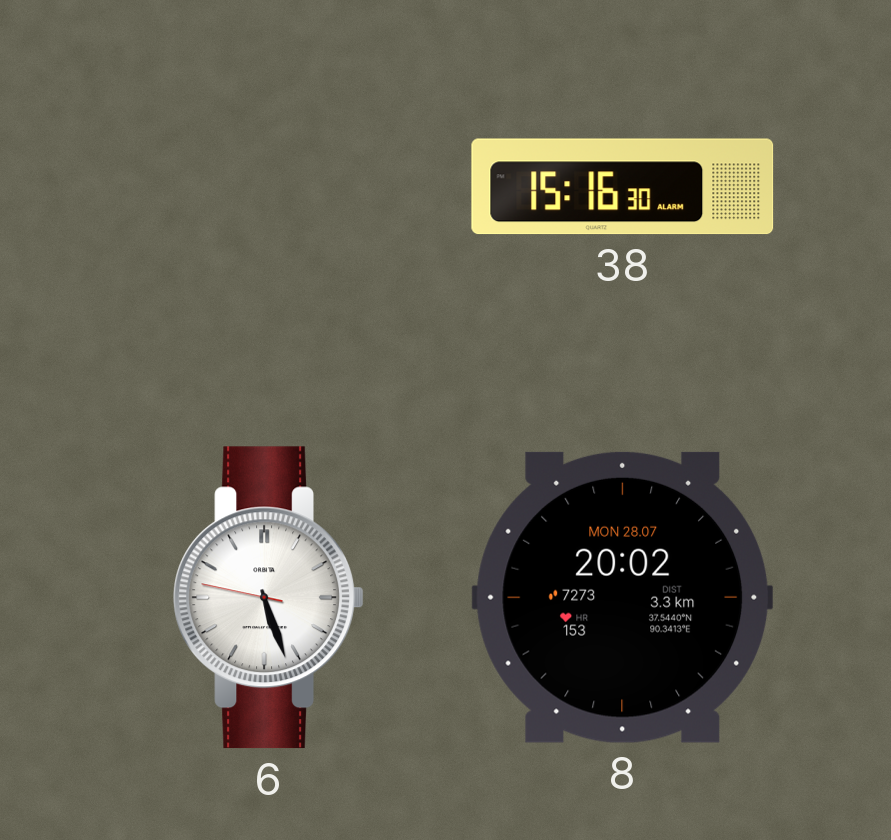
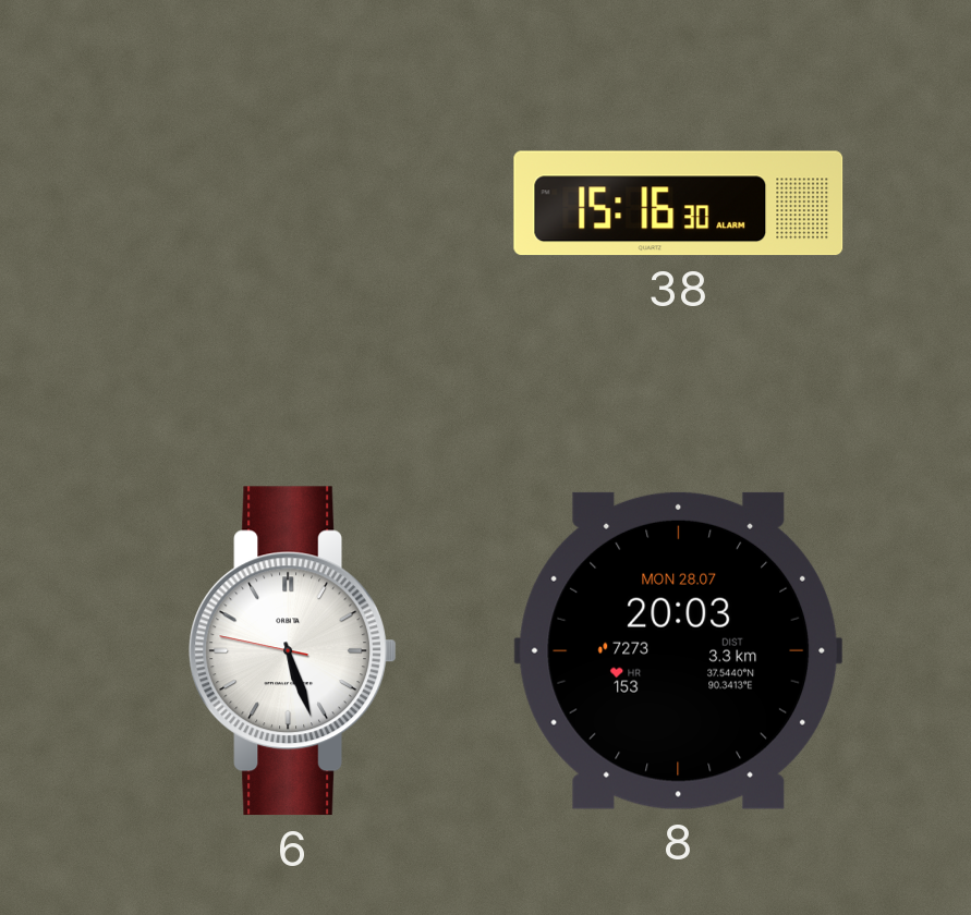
8: 20:02 -> 20:03
